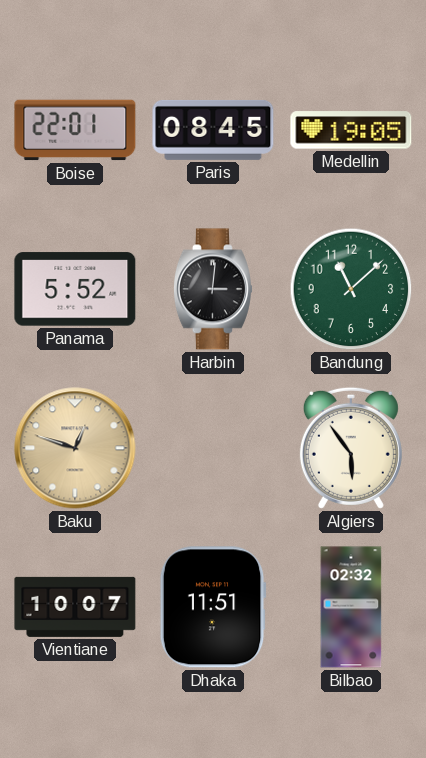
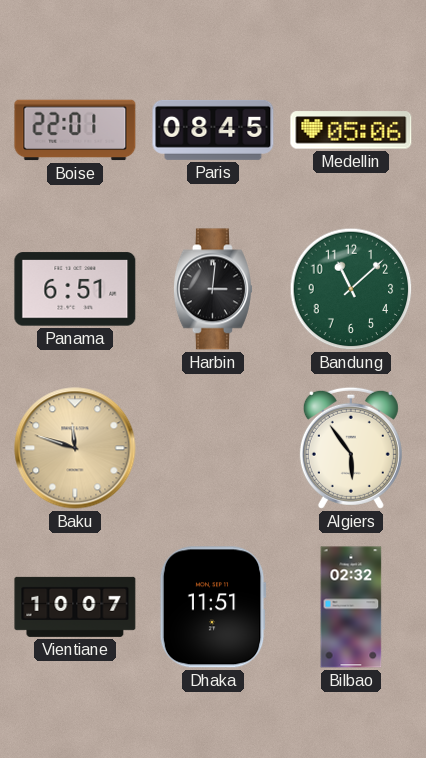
Medellin: 19:05 -> 05:06
Panama: 5:52 -> 6:51
Baku: 12:48 -> 11:48
